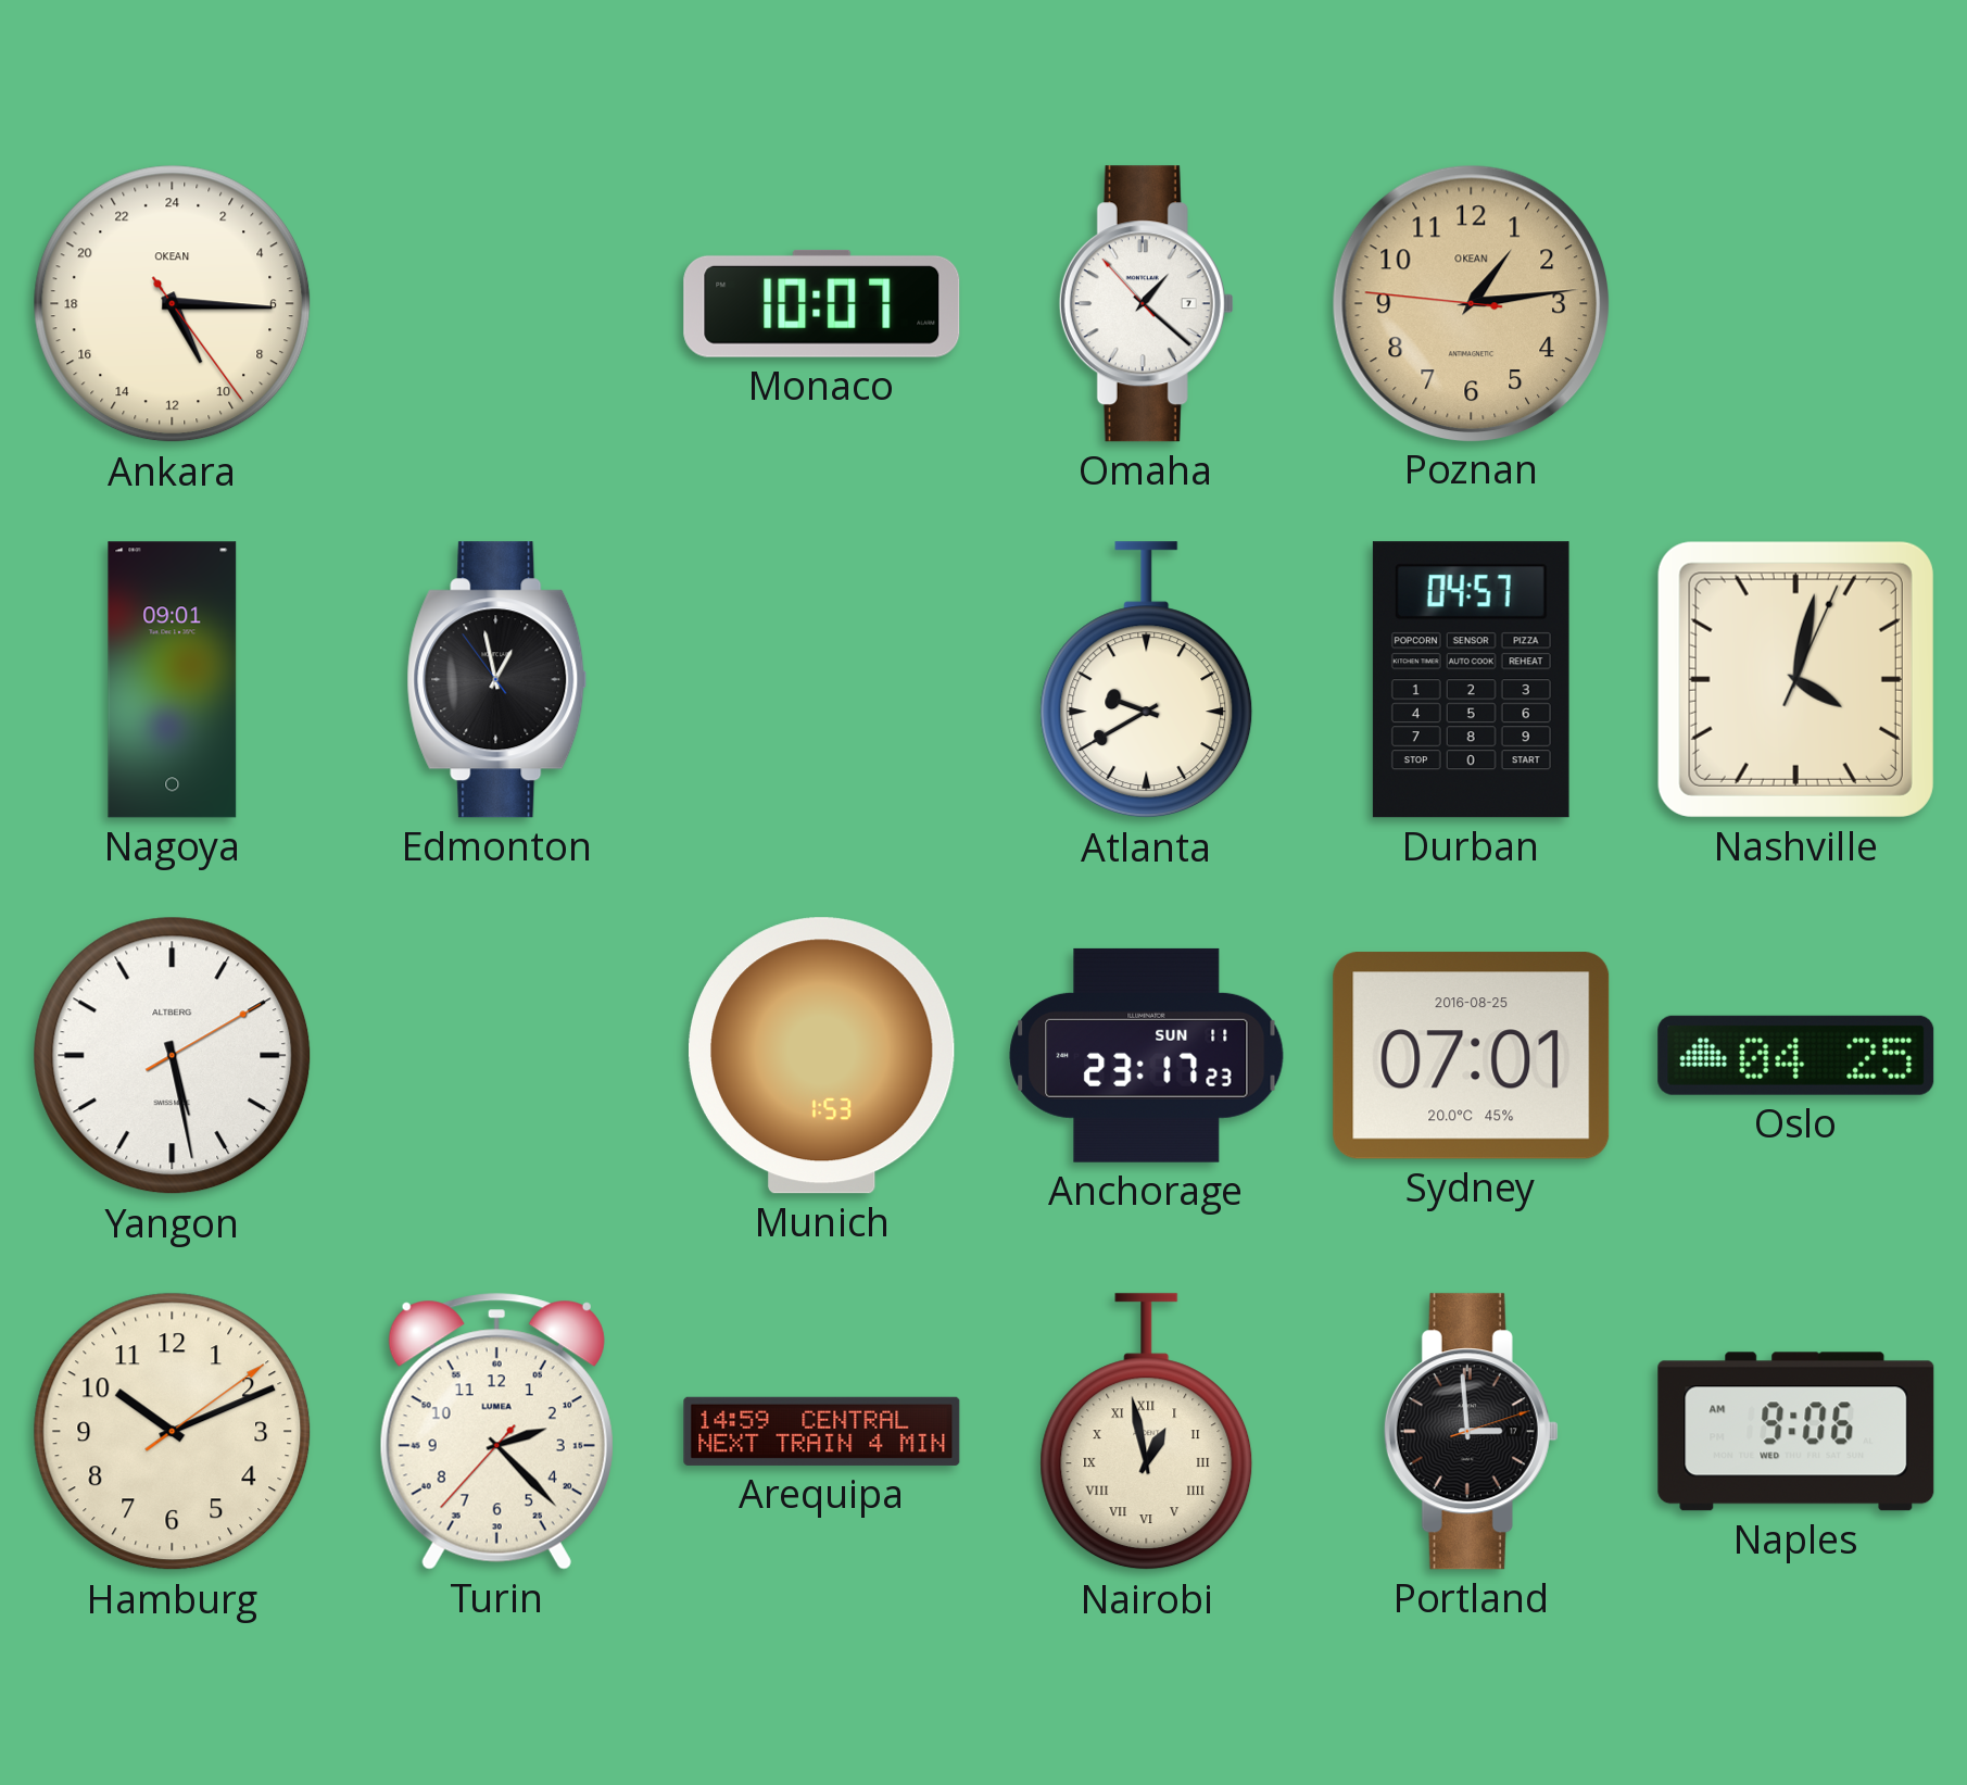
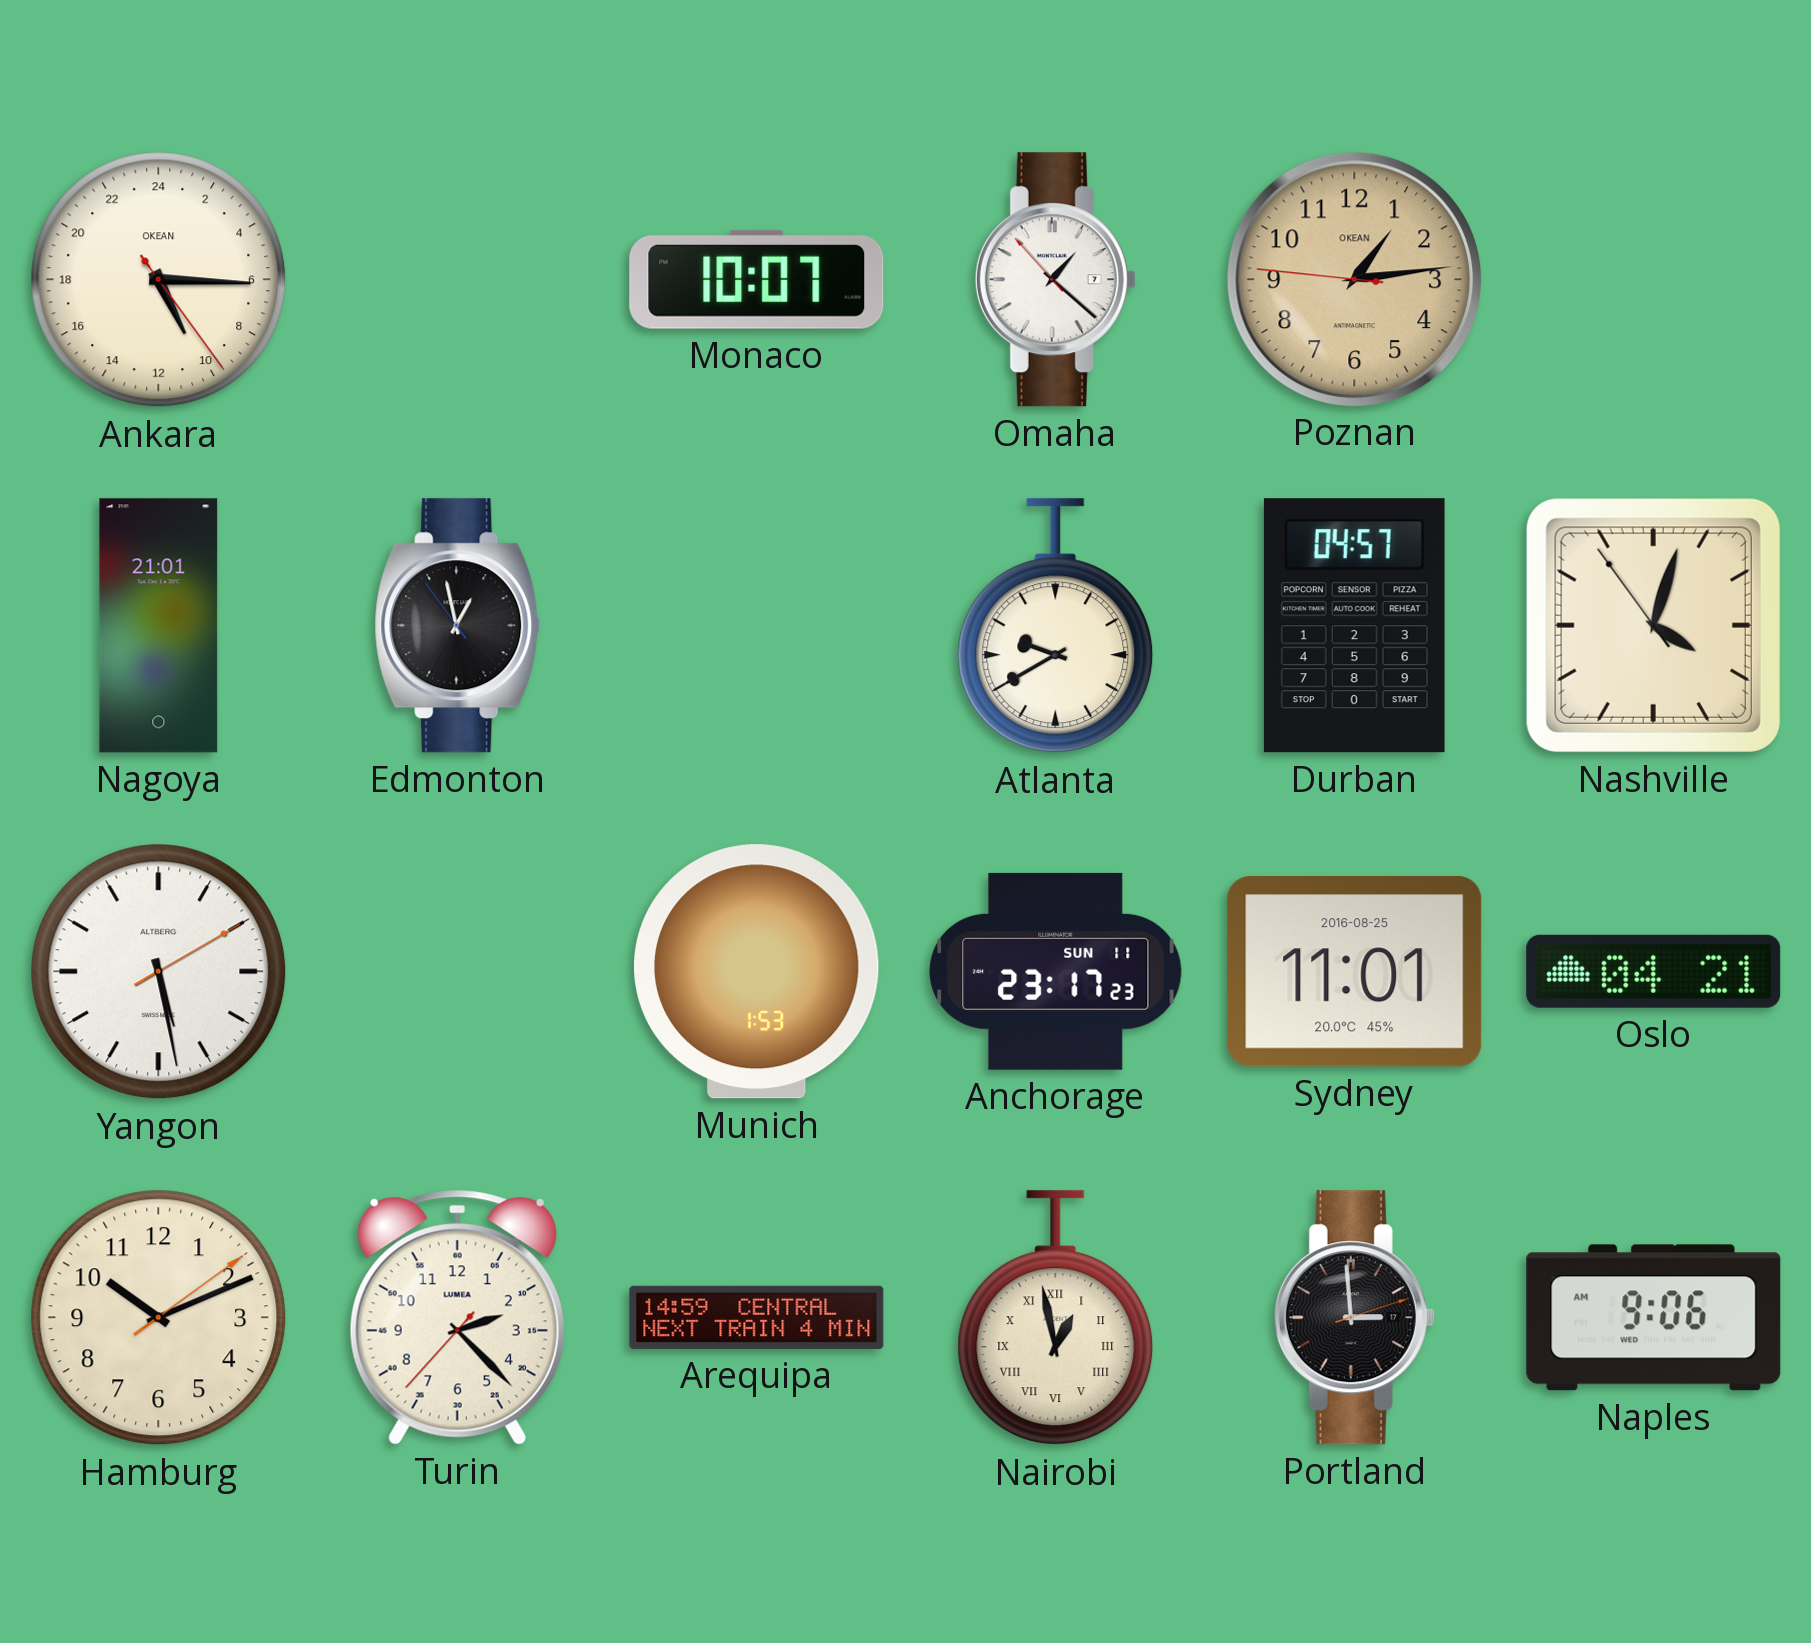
Nagoya: 09:01 -> 21:01
Nashville: 4:02:04 -> 4:02:54
Sydney: 07:01 -> 11:01
Oslo: 04:25 -> 04:21
